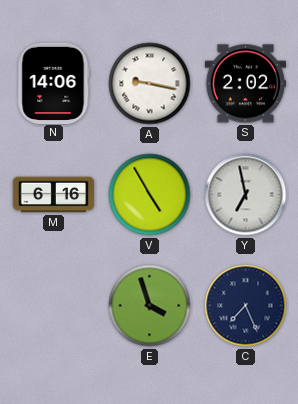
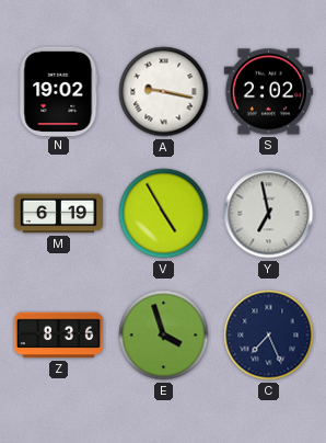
N: 14:06 -> 19:02
M: 6:16 -> 6:19
Z: none -> 8:36
